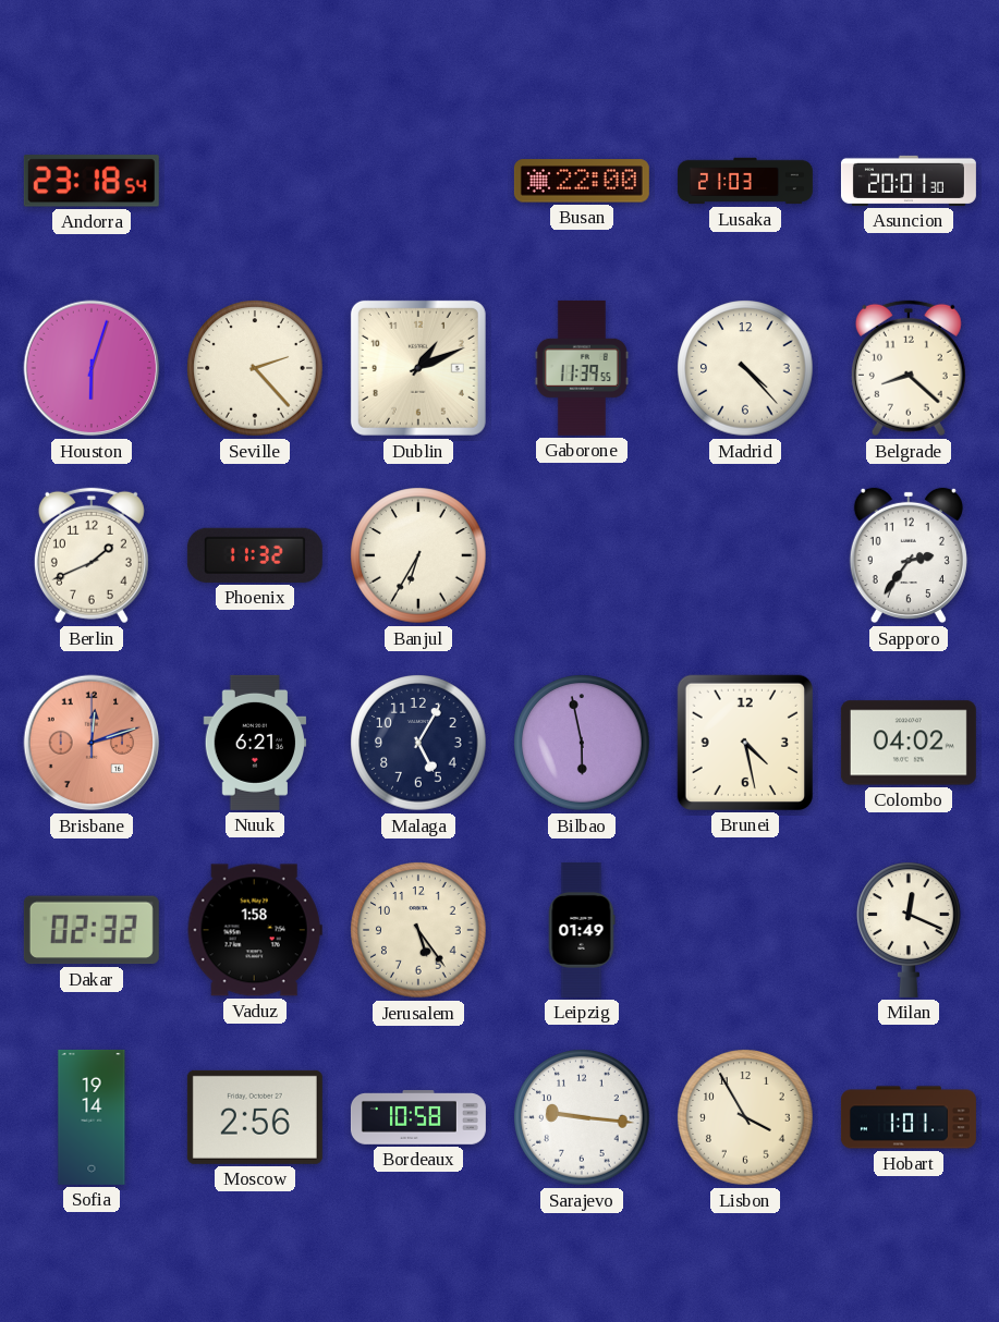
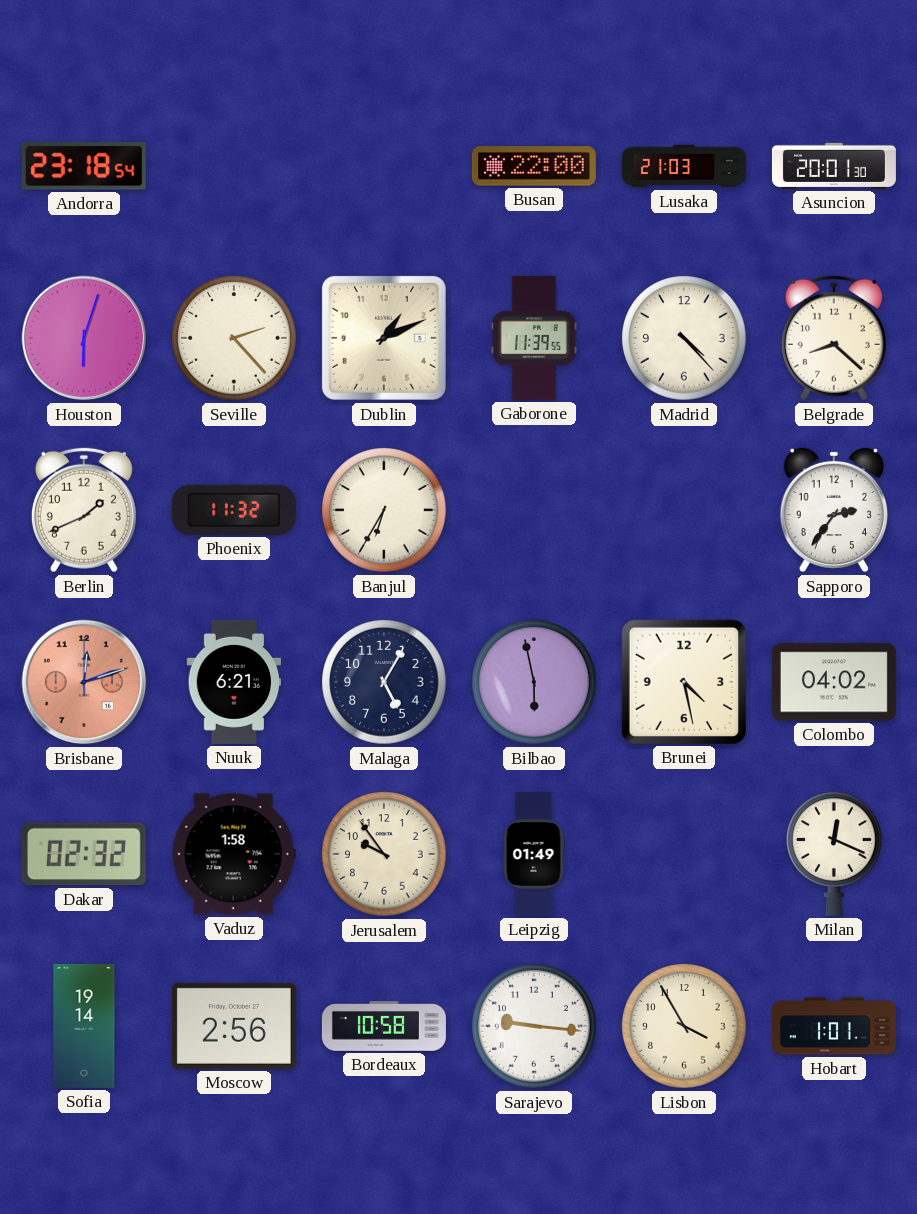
Jerusalem: 5:24 -> 9:54
